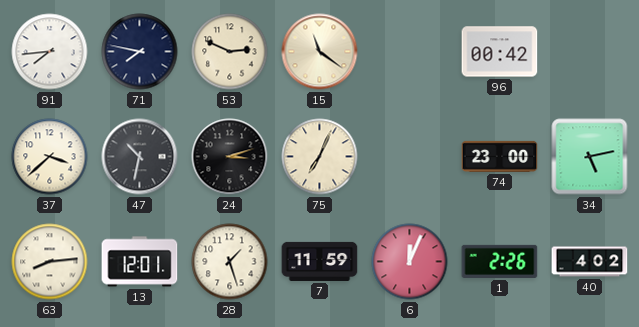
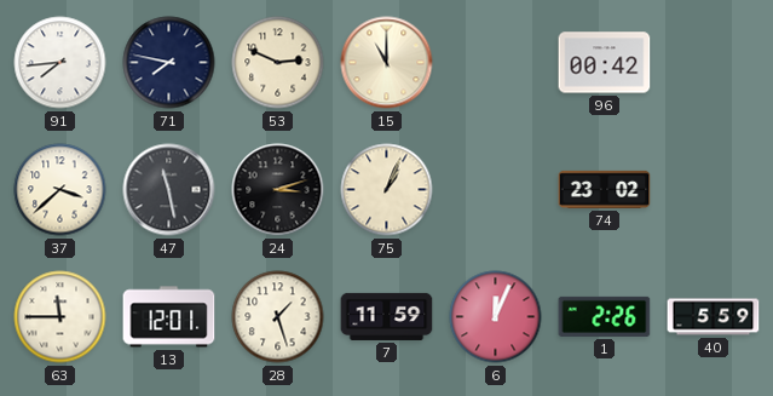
15: 11:21 -> 11:00
47: 10:32 -> 11:28
75: 7:04 -> 1:04
74: 23:00 -> 23:02
34: 5:13 -> none
63: 8:14 -> 11:45
40: 4:02 -> 5:59
